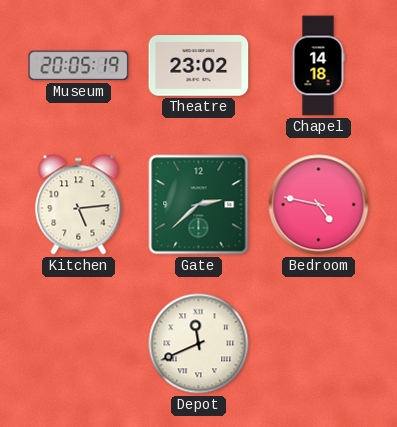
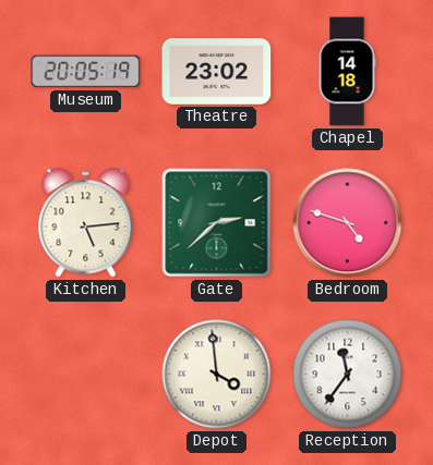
Bedroom: 4:47 -> 4:48
Depot: 11:41 -> 3:59
Reception: none -> 11:36
